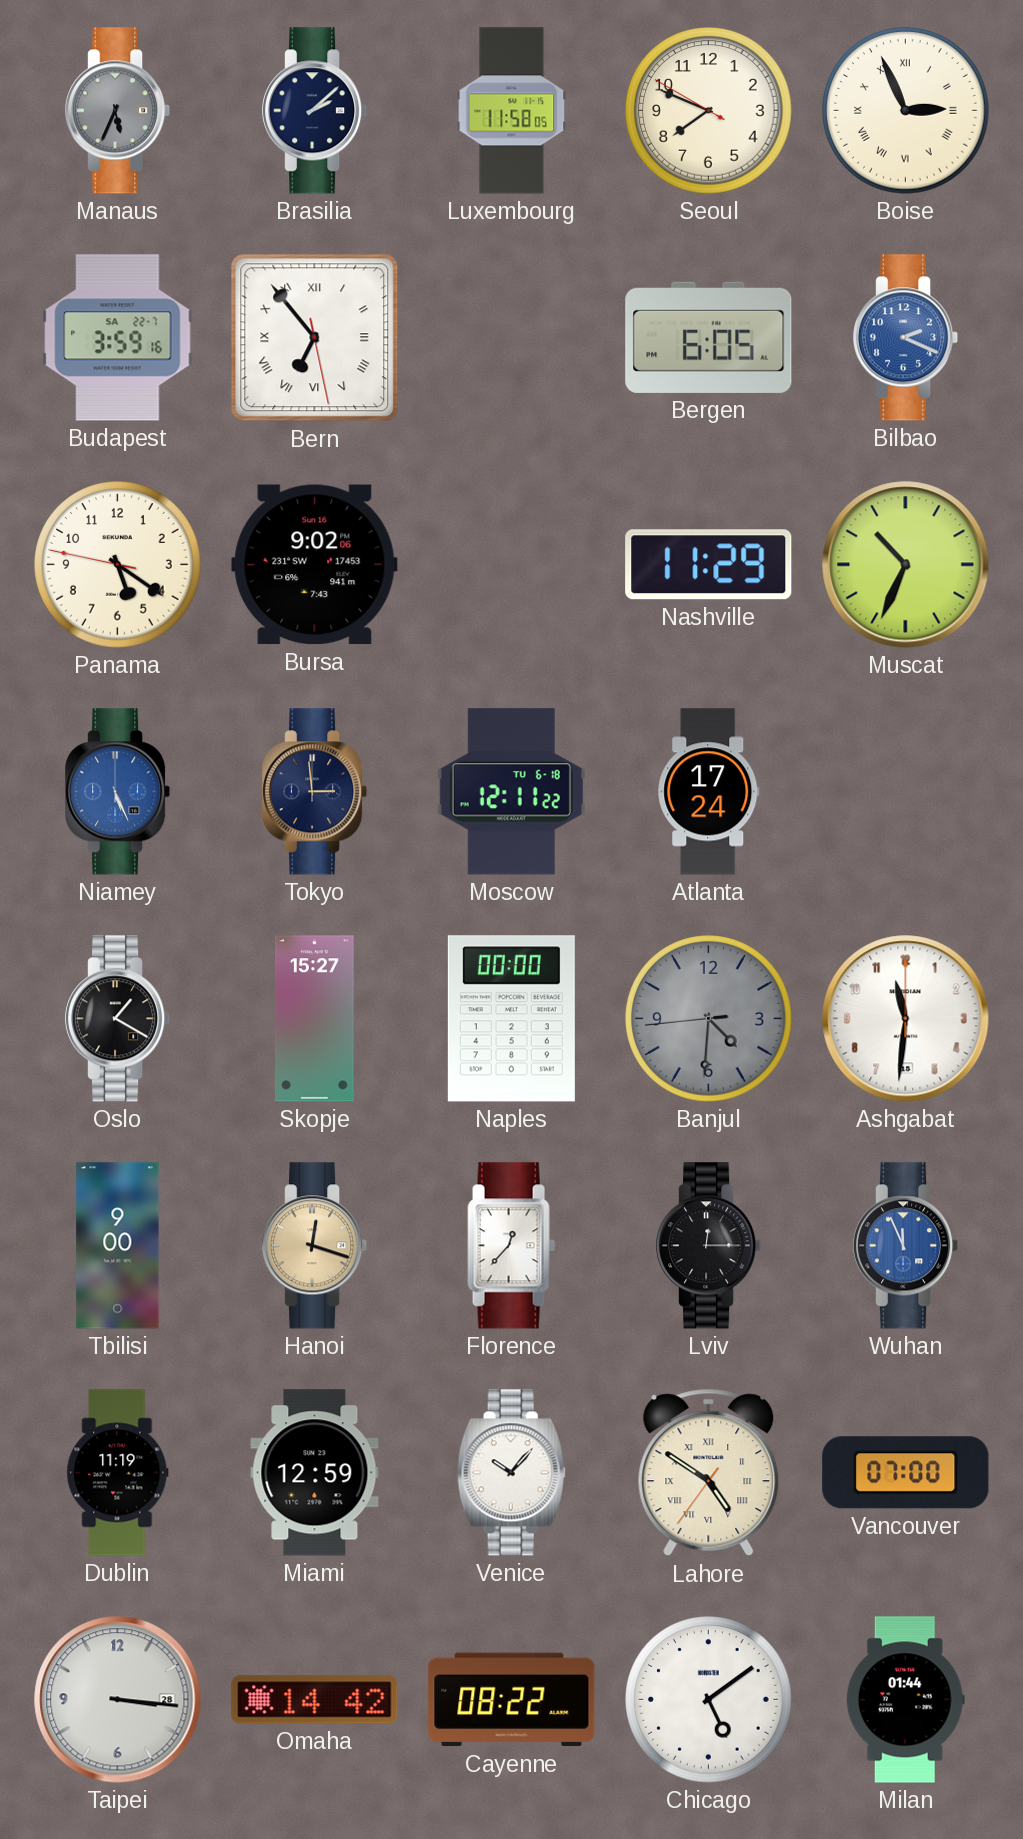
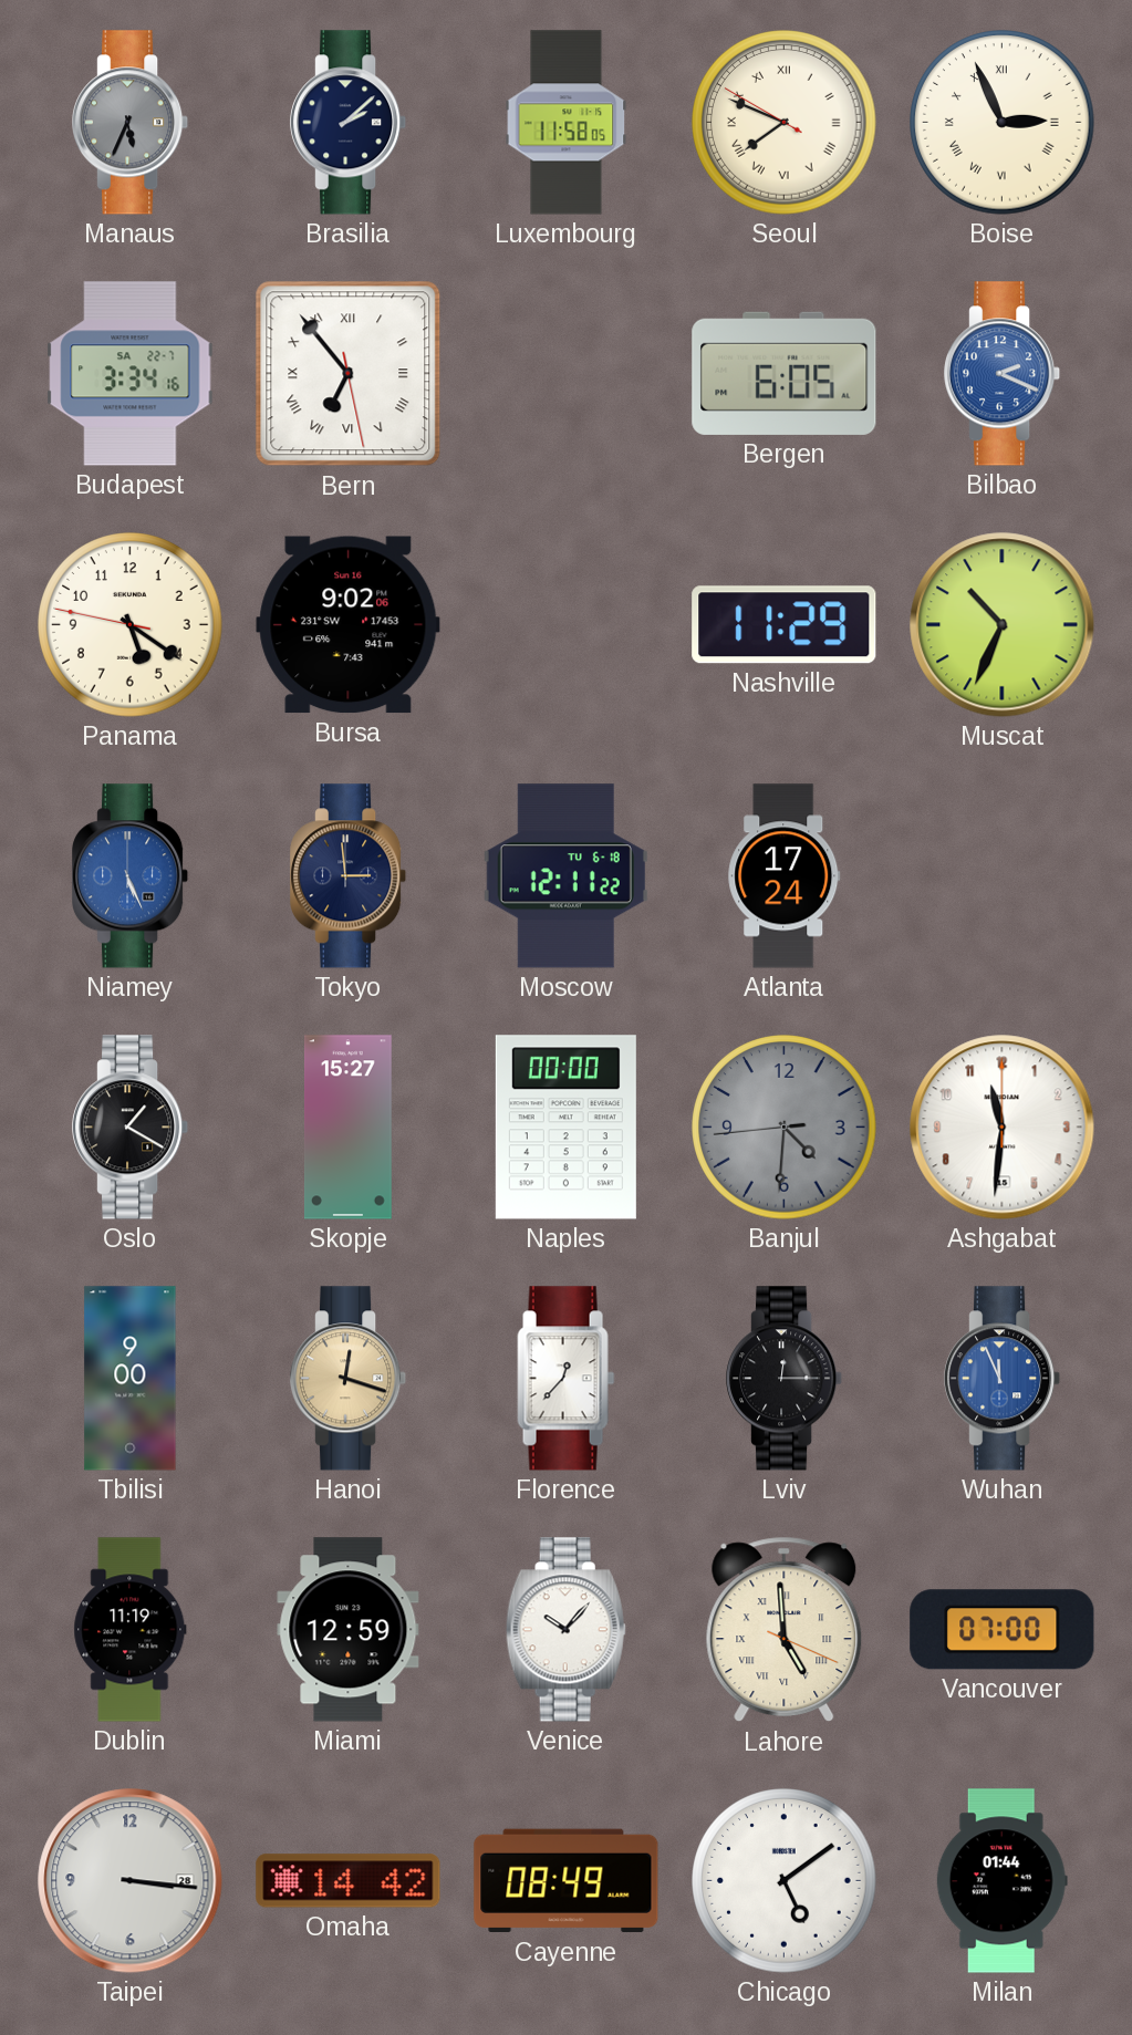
Seoul numerals: Arabic -> Roman
Budapest: 3:59 -> 3:34
Lahore: 4:50 -> 4:59
Cayenne: 08:22 -> 08:49
